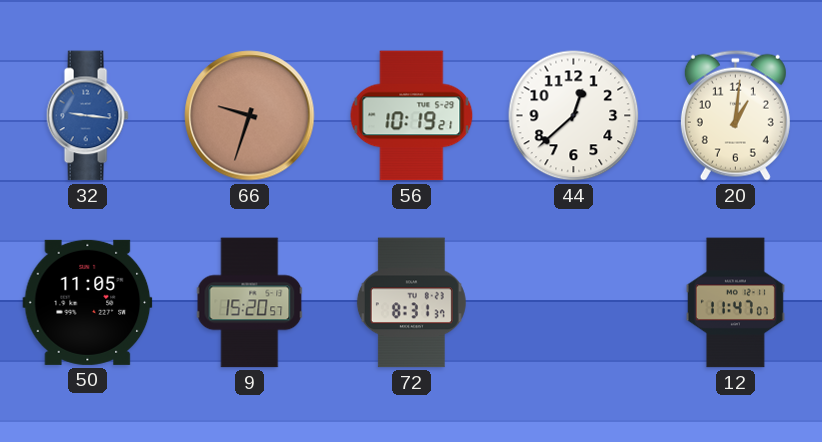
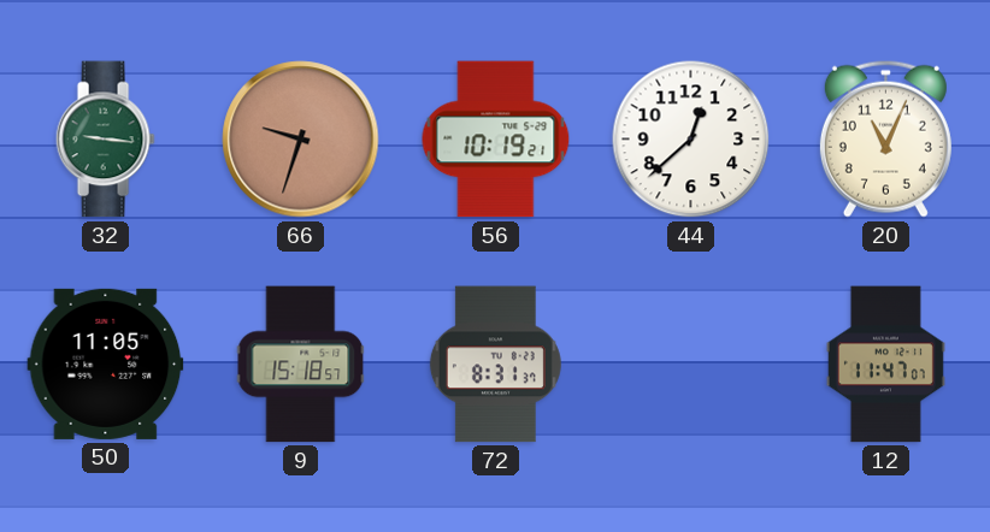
32 dial: blue -> green
20: 1:01 -> 11:04
9: 15:20 -> 15:18
